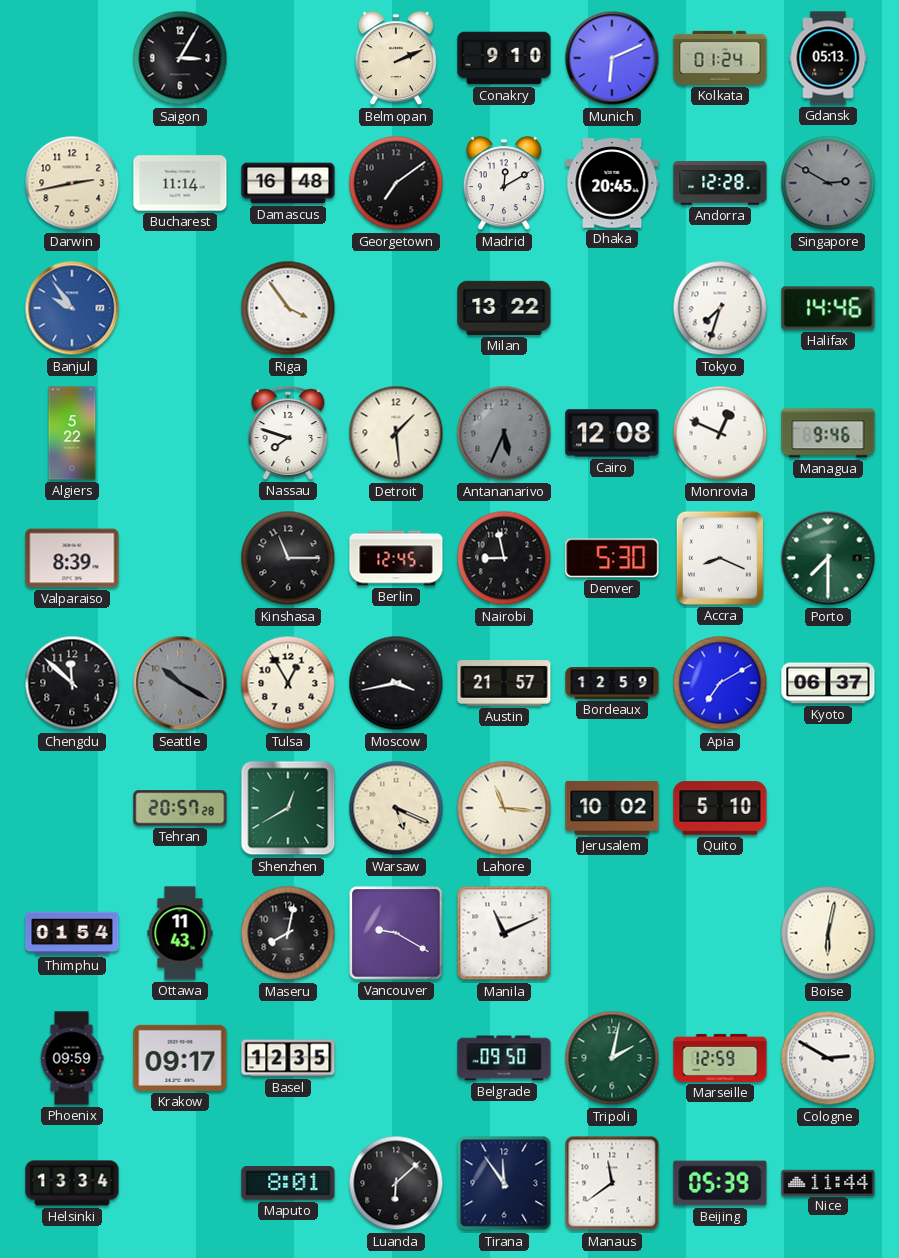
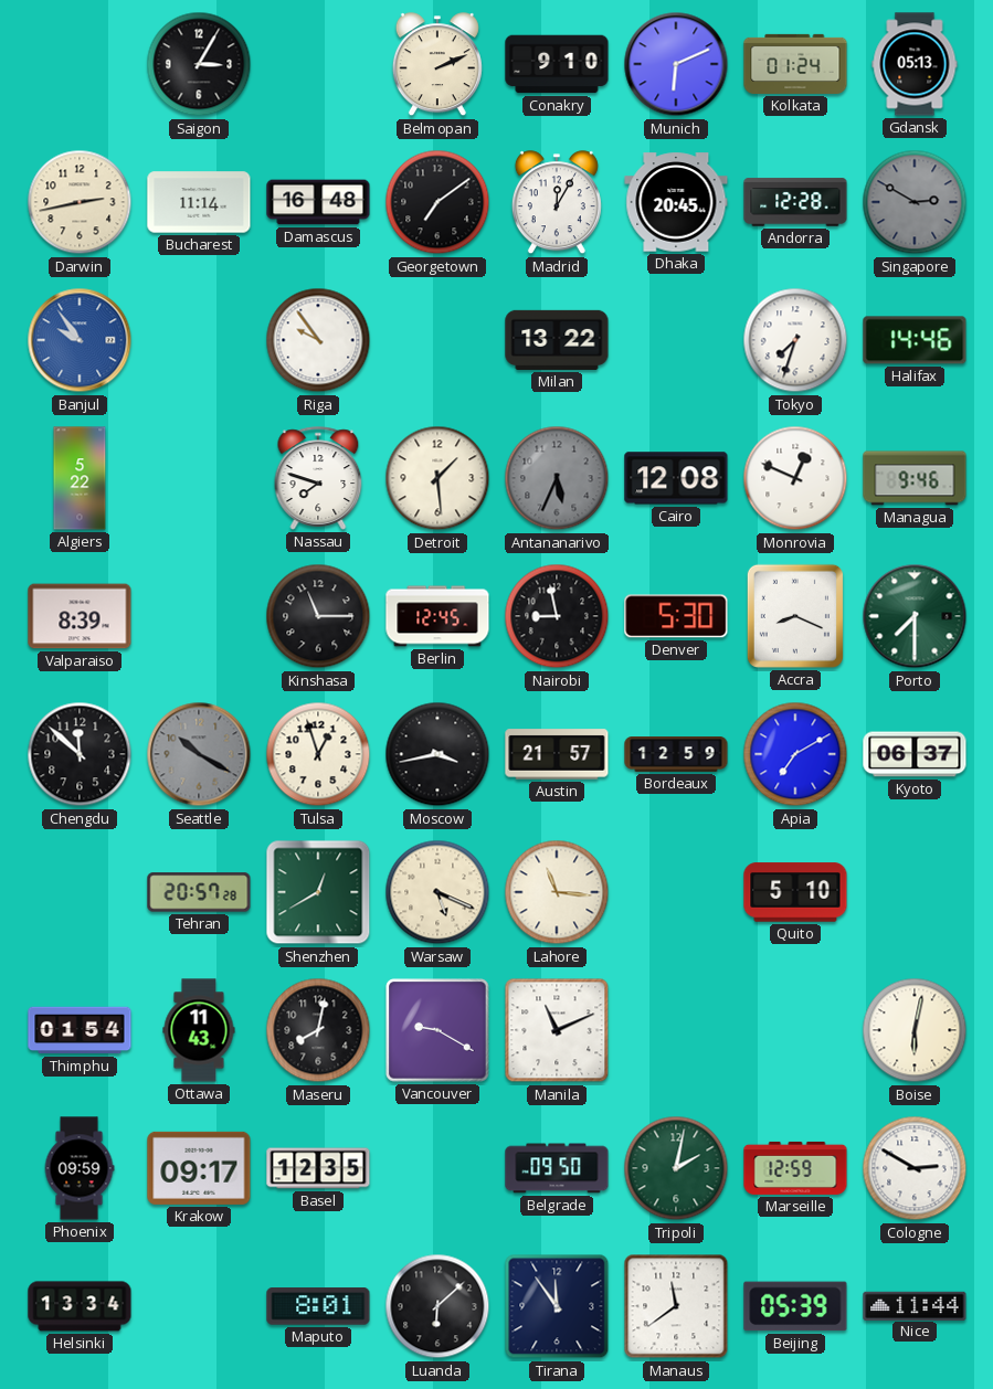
Madrid: 12:10 -> 12:05
Riga: 3:54 -> 9:54
Tulsa: 12:55 -> 12:57
Jerusalem: 10:02 -> none
